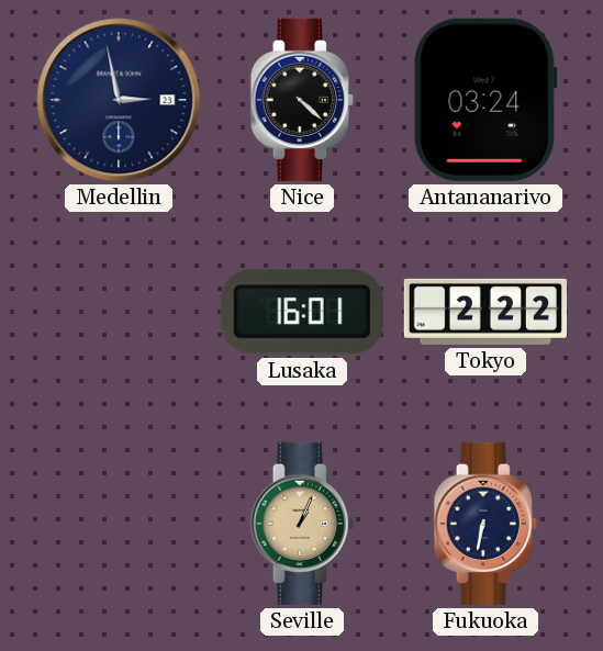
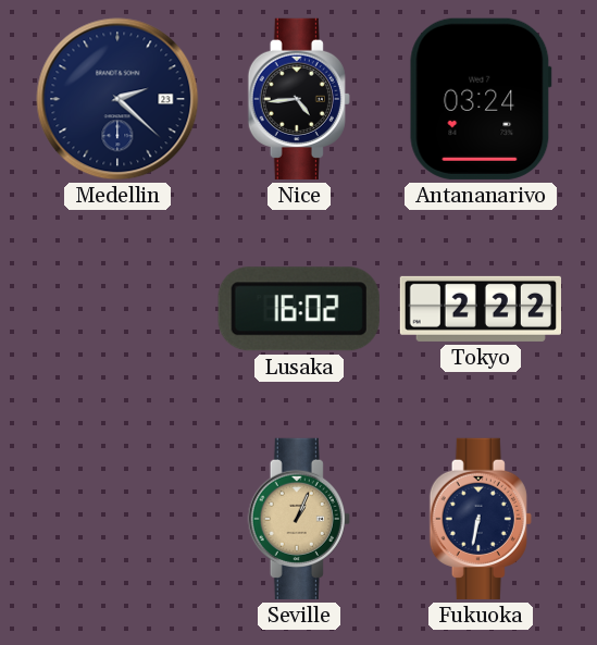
Medellin: 2:58 -> 2:22
Nice: 4:22 -> 4:44
Lusaka: 16:01 -> 16:02
